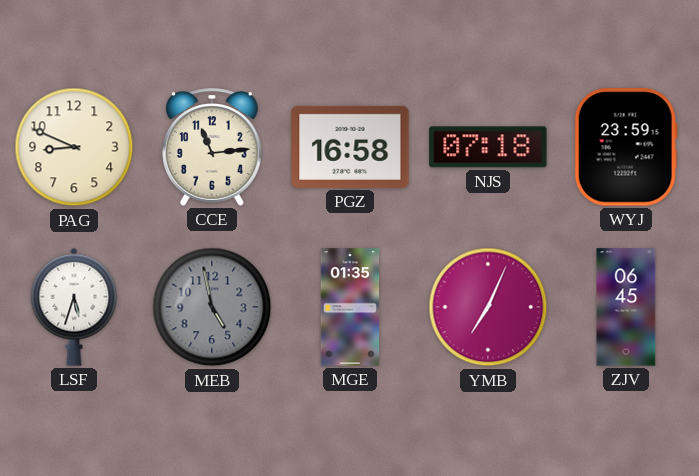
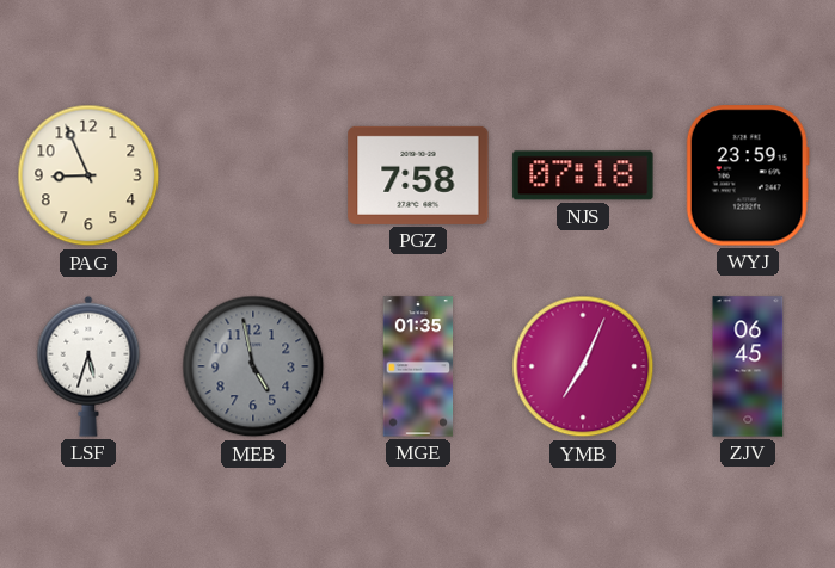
PAG: 8:49 -> 8:56
CCE: 11:14 -> none
PGZ: 16:58 -> 7:58
